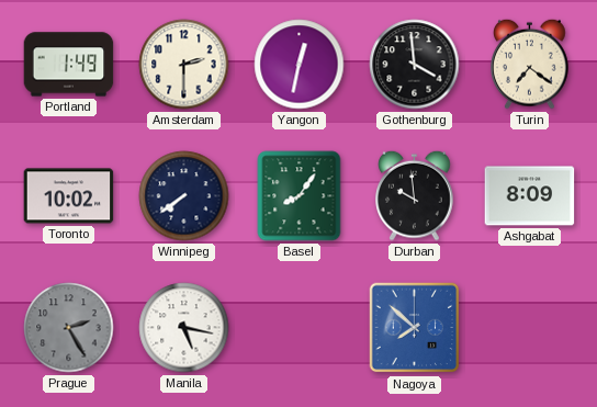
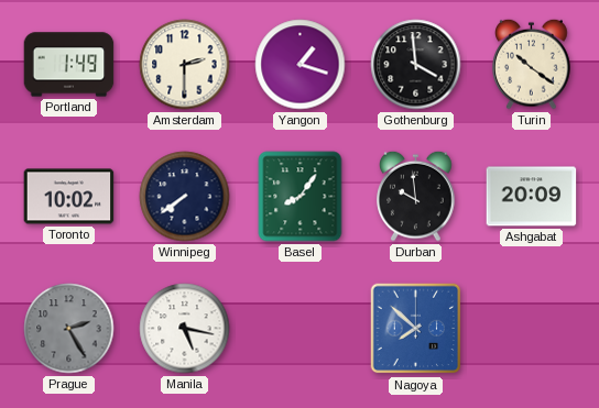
Yangon: 12:32 -> 1:18
Turin: 7:21 -> 10:21
Ashgabat: 8:09 -> 20:09
